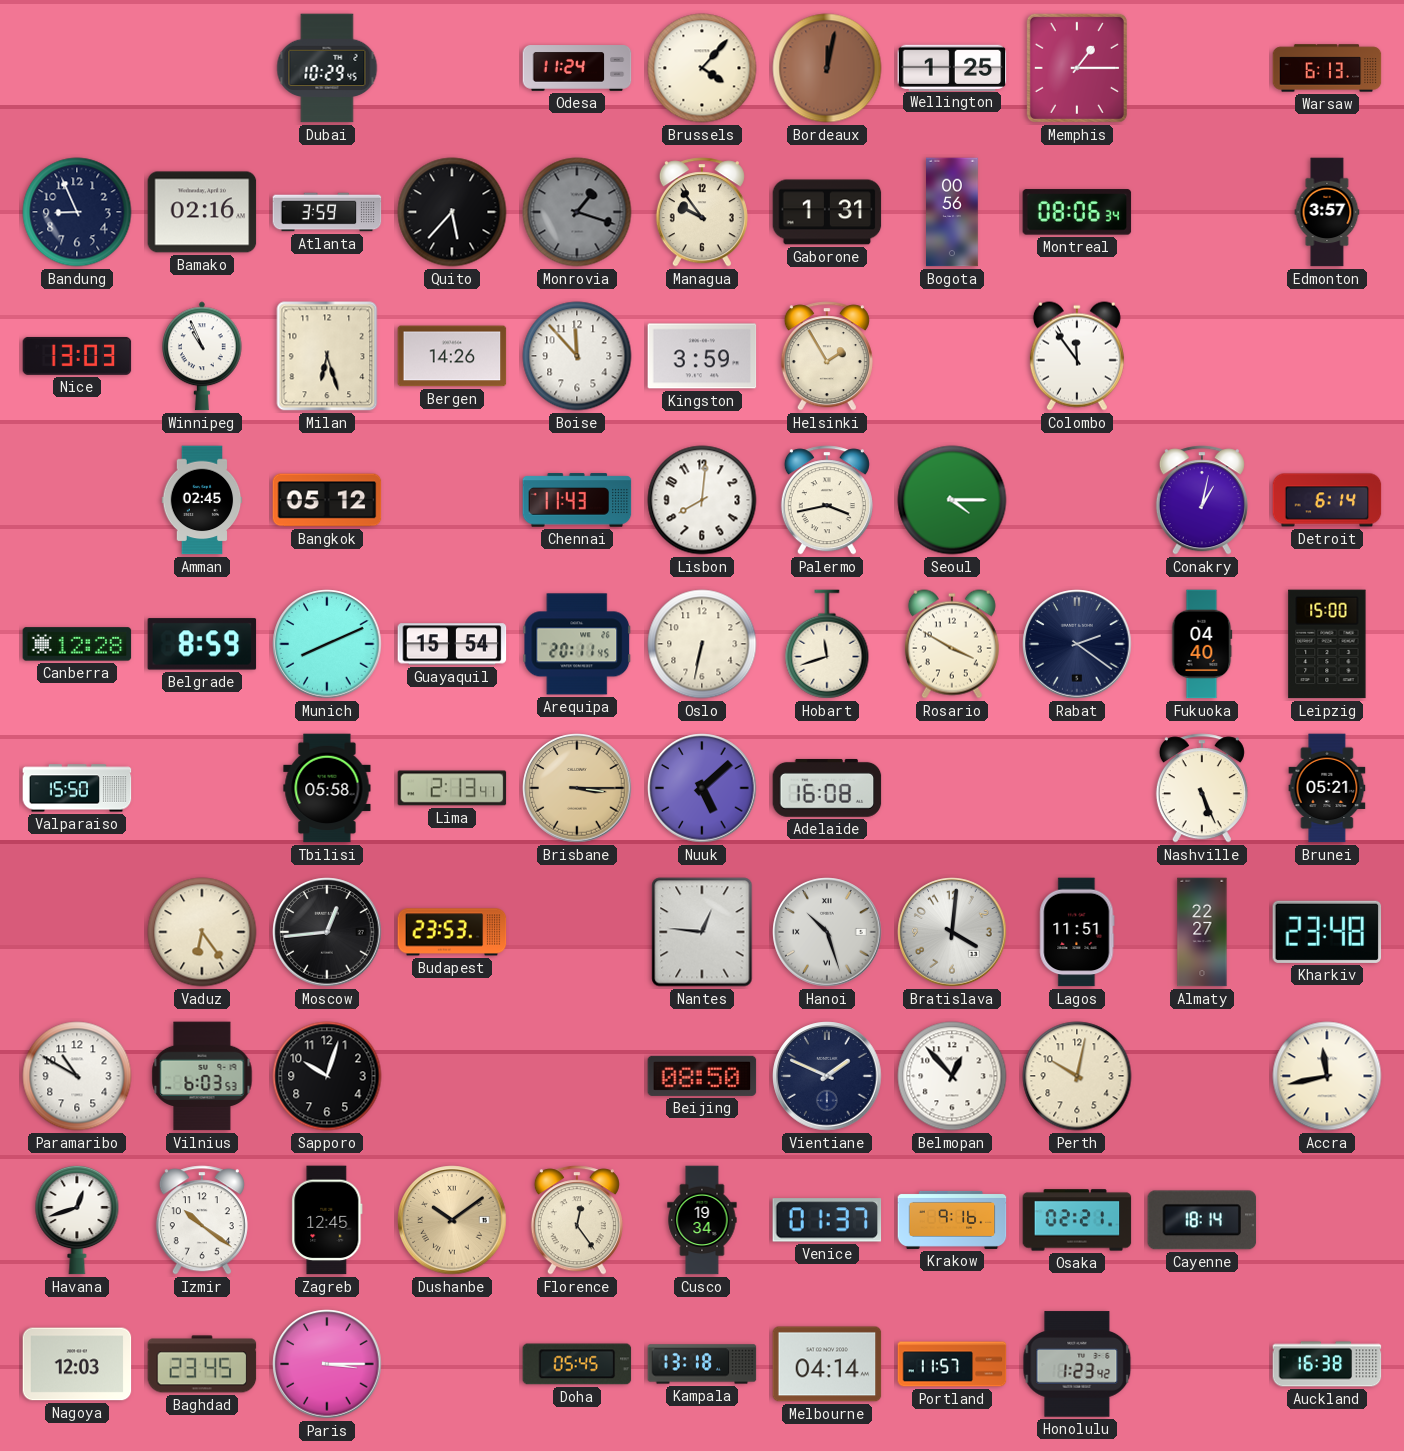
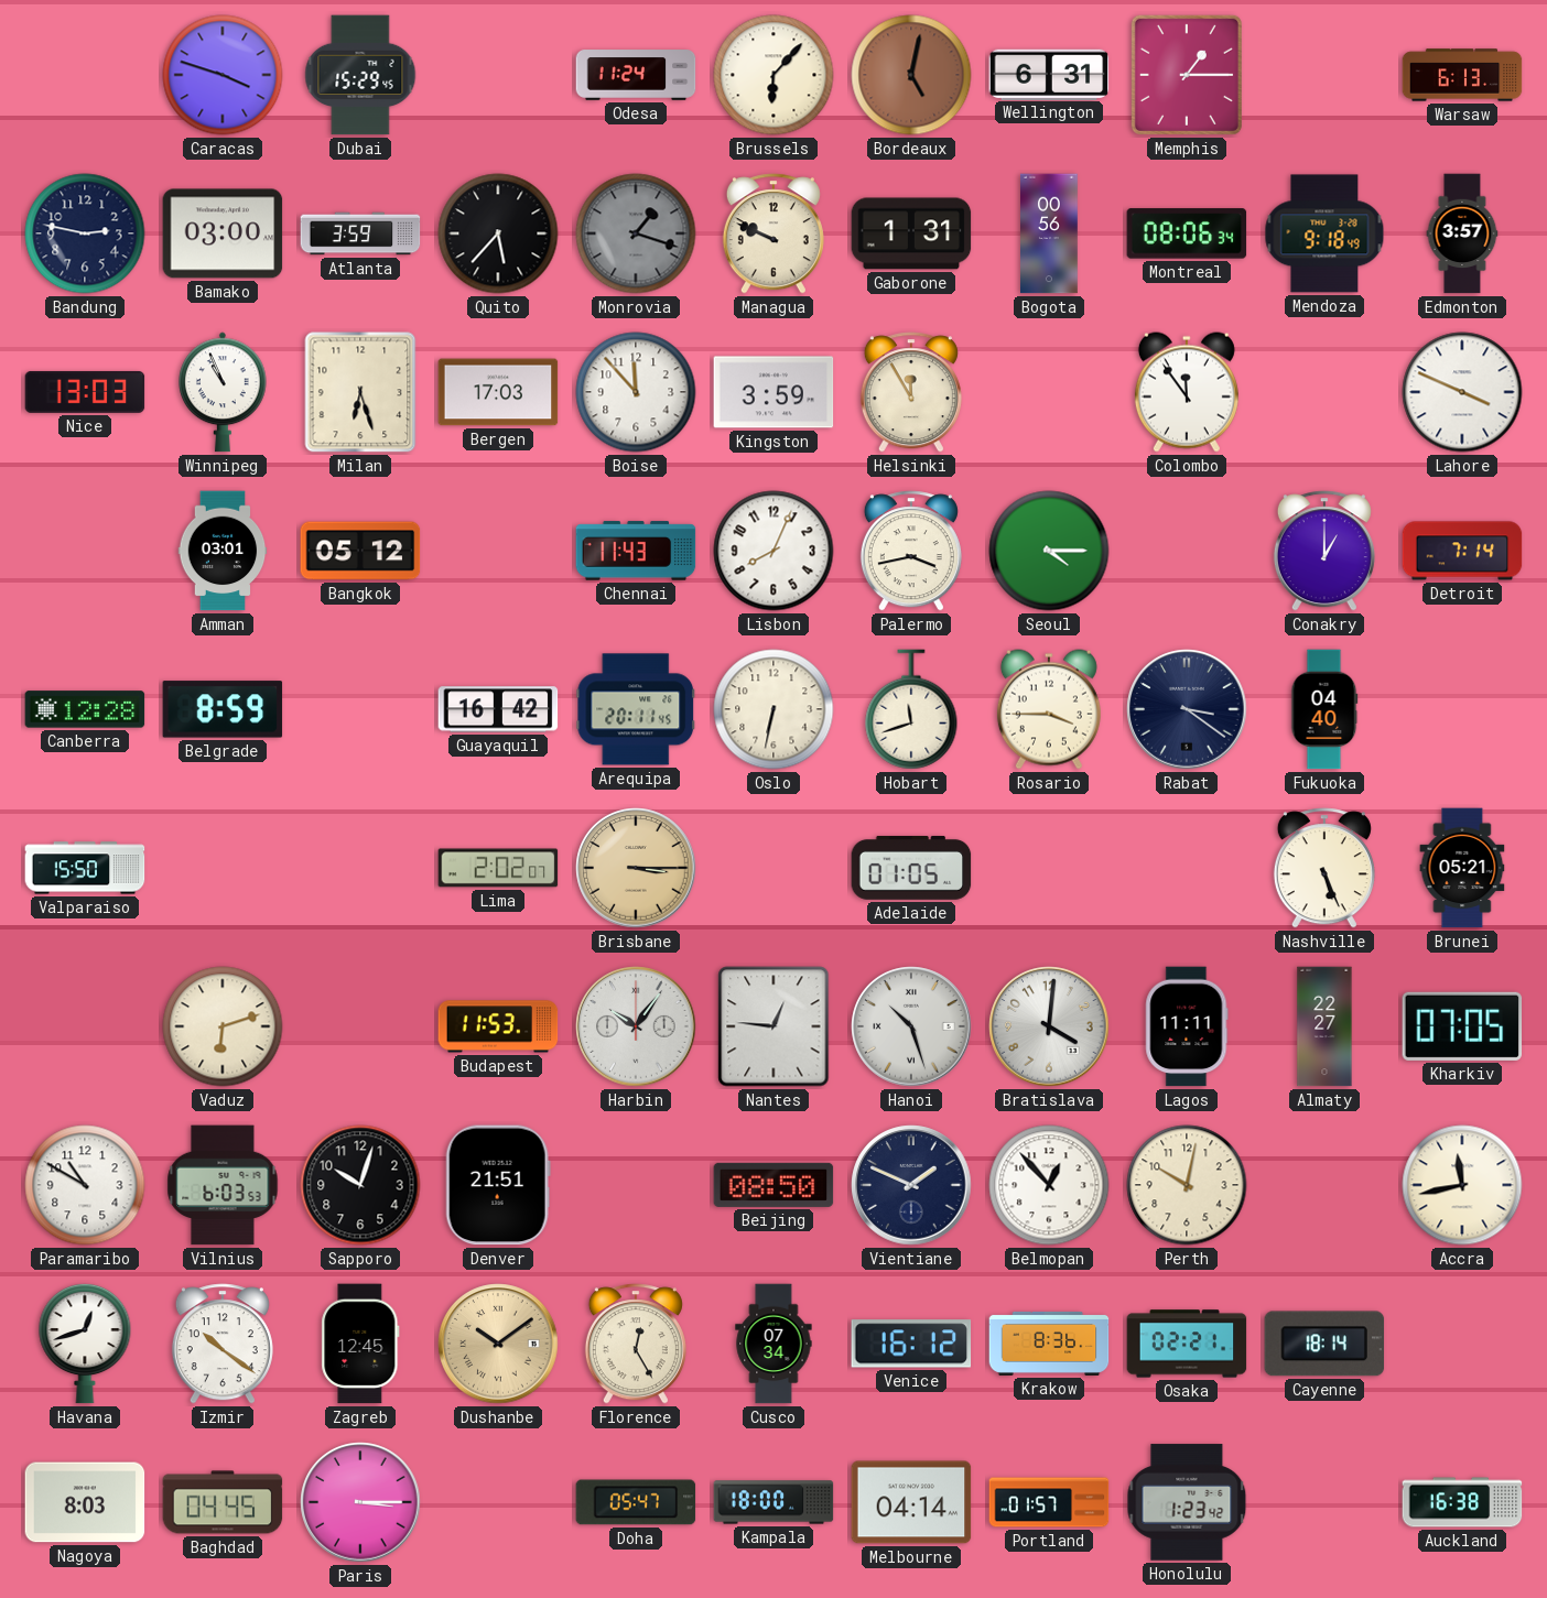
Caracas: none -> 3:48
Dubai: 10:29 -> 15:29
Brussels: 4:07 -> 6:07
Bordeaux: 12:02 -> 5:02
Wellington: 1:25 -> 6:31
Bandung: 8:56 -> 2:47
Bamako: 02:16 -> 03:00
Managua: 9:54 -> 9:49
Mendoza: none -> 9:18
Bergen: 14:26 -> 17:03
Helsinki: 1:55 -> 11:55
Lahore: none -> 3:49
Amman: 02:45 -> 03:01
Lisbon: 8:01 -> 8:04
Conakry: 1:02 -> 1:00
Detroit: 6:14 -> 7:14
Munich: 8:11 -> none
Guayaquil: 15:54 -> 16:42
Rosario: 3:50 -> 3:45
Rabat: 2:21 -> 3:21
Leipzig: 15:00 -> none
Tbilisi: 05:58 -> none
Lima: 2:13 -> 2:02
Nuuk: 5:08 -> none
Adelaide: 16:08 -> 01:05
Vaduz: 6:24 -> 6:12
Moscow: 12:44 -> none
Budapest: 23:53 -> 11:53
Harbin: none -> 10:06
Lagos: 11:51 -> 11:11
Kharkiv: 23:48 -> 07:05
Denver: none -> 21:51
Florence: 12:24 -> 12:25
Cusco: 19:34 -> 07:34
Venice: 01:37 -> 16:12
Krakow: 9:16 -> 8:36
Nagoya: 12:03 -> 8:03
Baghdad: 23:45 -> 04:45
Doha: 05:45 -> 05:47
Kampala: 13:18 -> 18:00
Portland: 11:57 -> 01:57
